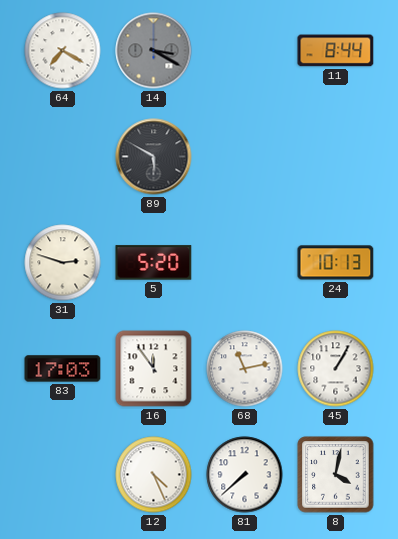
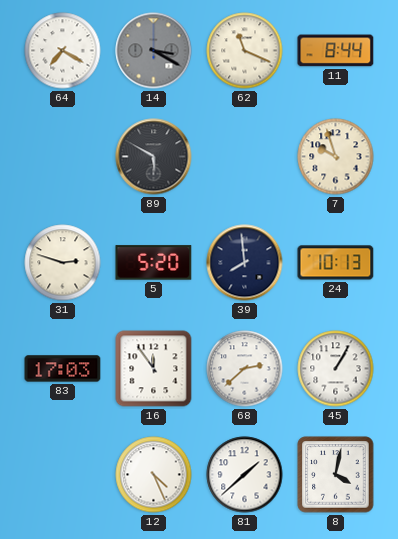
62: none -> 11:19
7: none -> 9:57
39: none -> 7:59
68: 11:13 -> 2:38
81: 7:38 -> 1:38
